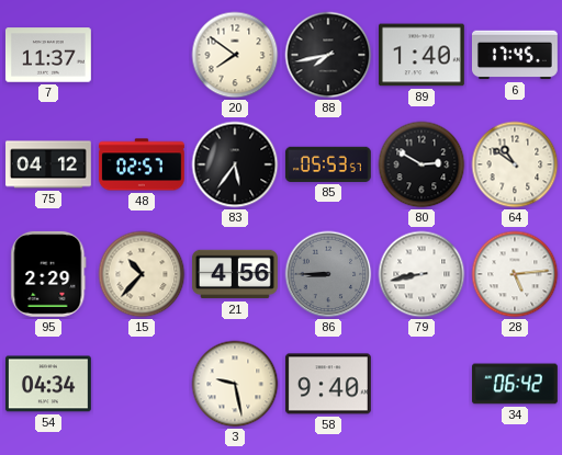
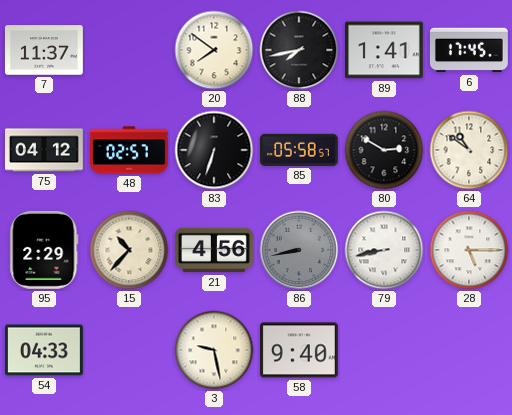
89: 1:40 -> 1:41
83: 5:36 -> 6:33
85: 05:53 -> 05:58
86: 8:45 -> 8:43
28: 5:14 -> 5:15
54: 04:34 -> 04:33
34: 06:42 -> none
